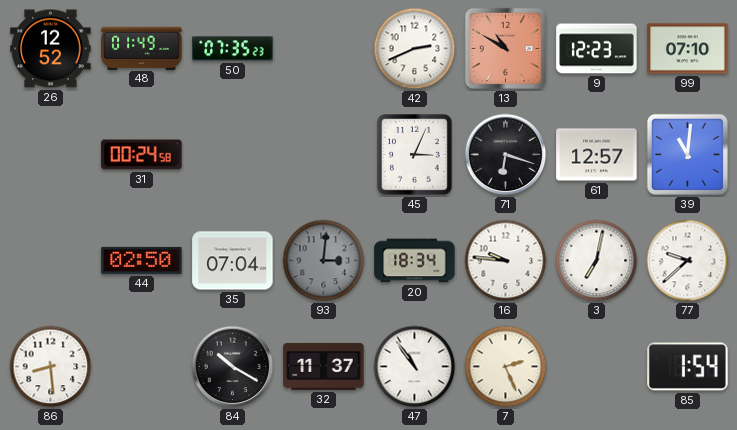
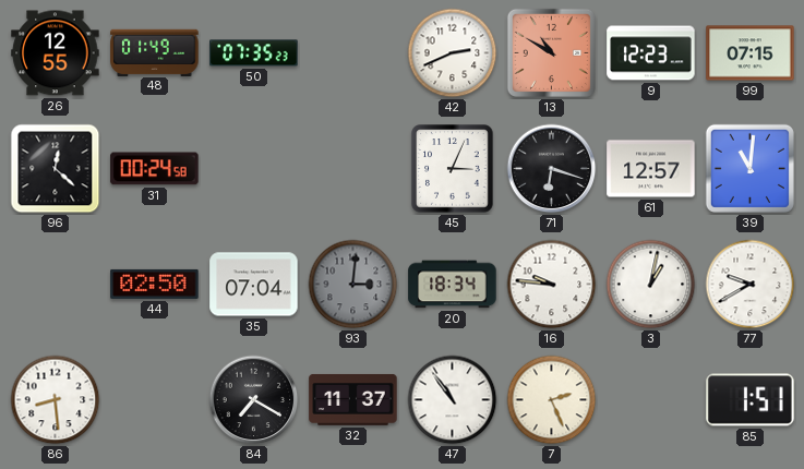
26: 12:52 -> 12:55
99: 07:10 -> 07:15
96: none -> 12:22
3: 7:02 -> 1:02
77: 9:38 -> 9:40
84: 10:20 -> 7:20
85: 1:54 -> 1:51
